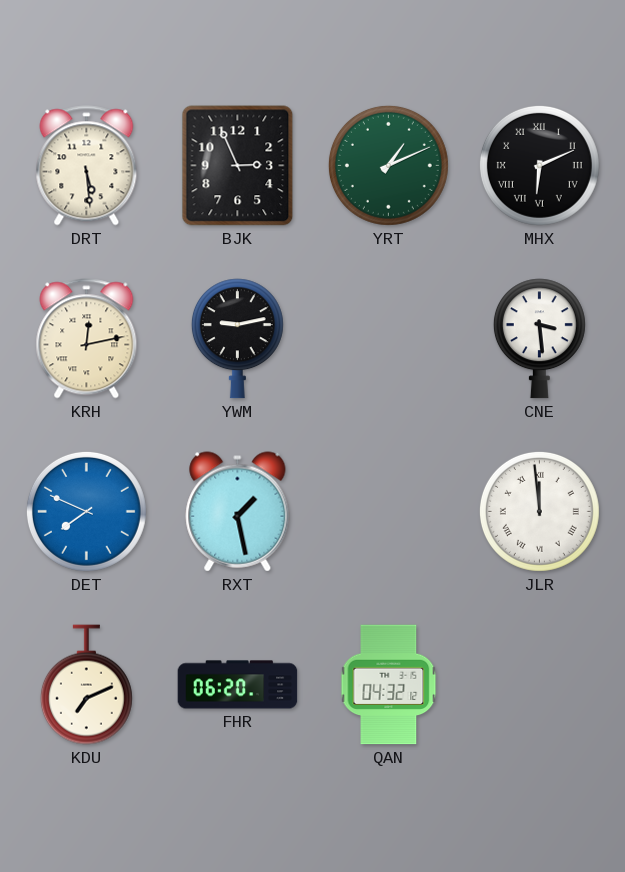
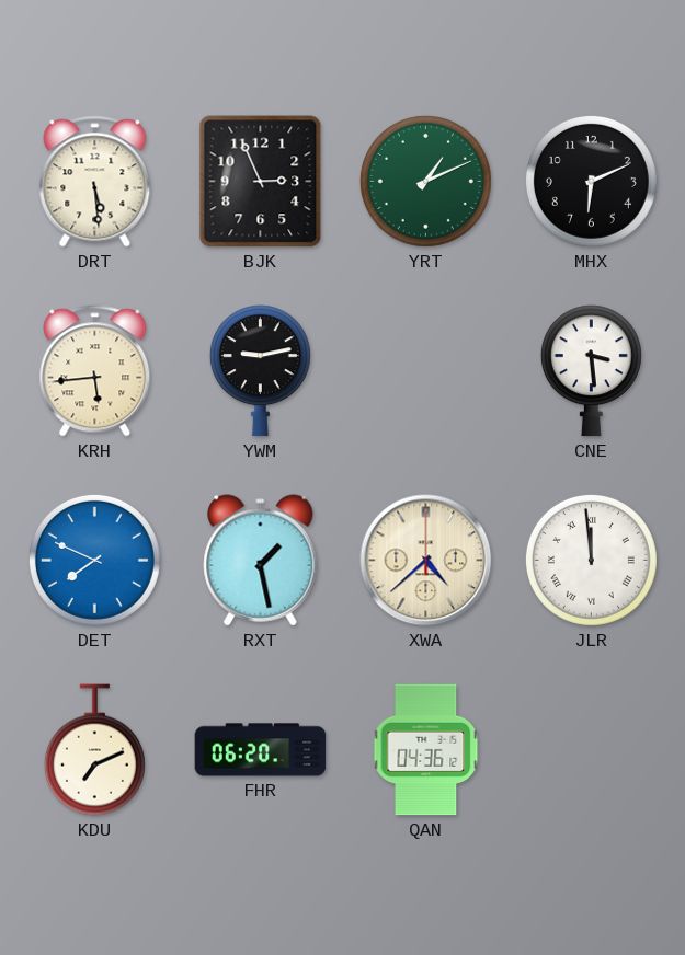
MHX numerals: Roman -> Arabic
KRH: 12:13 -> 5:44
XWA: none -> 4:38
QAN: 04:32 -> 04:36
